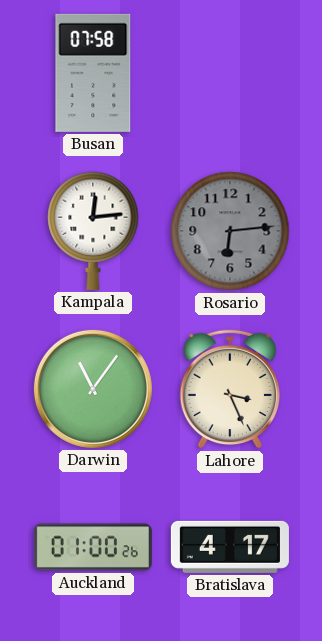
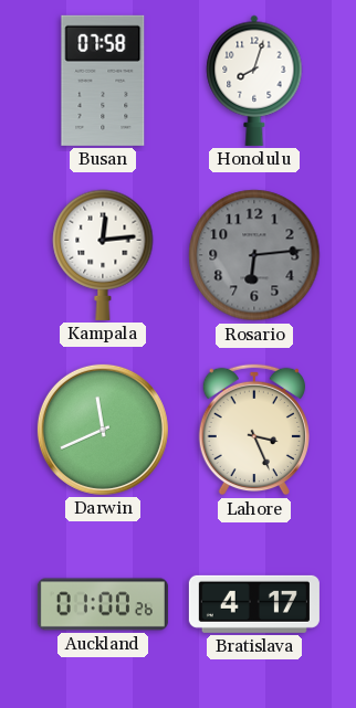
Honolulu: none -> 8:03
Darwin: 11:06 -> 11:41
